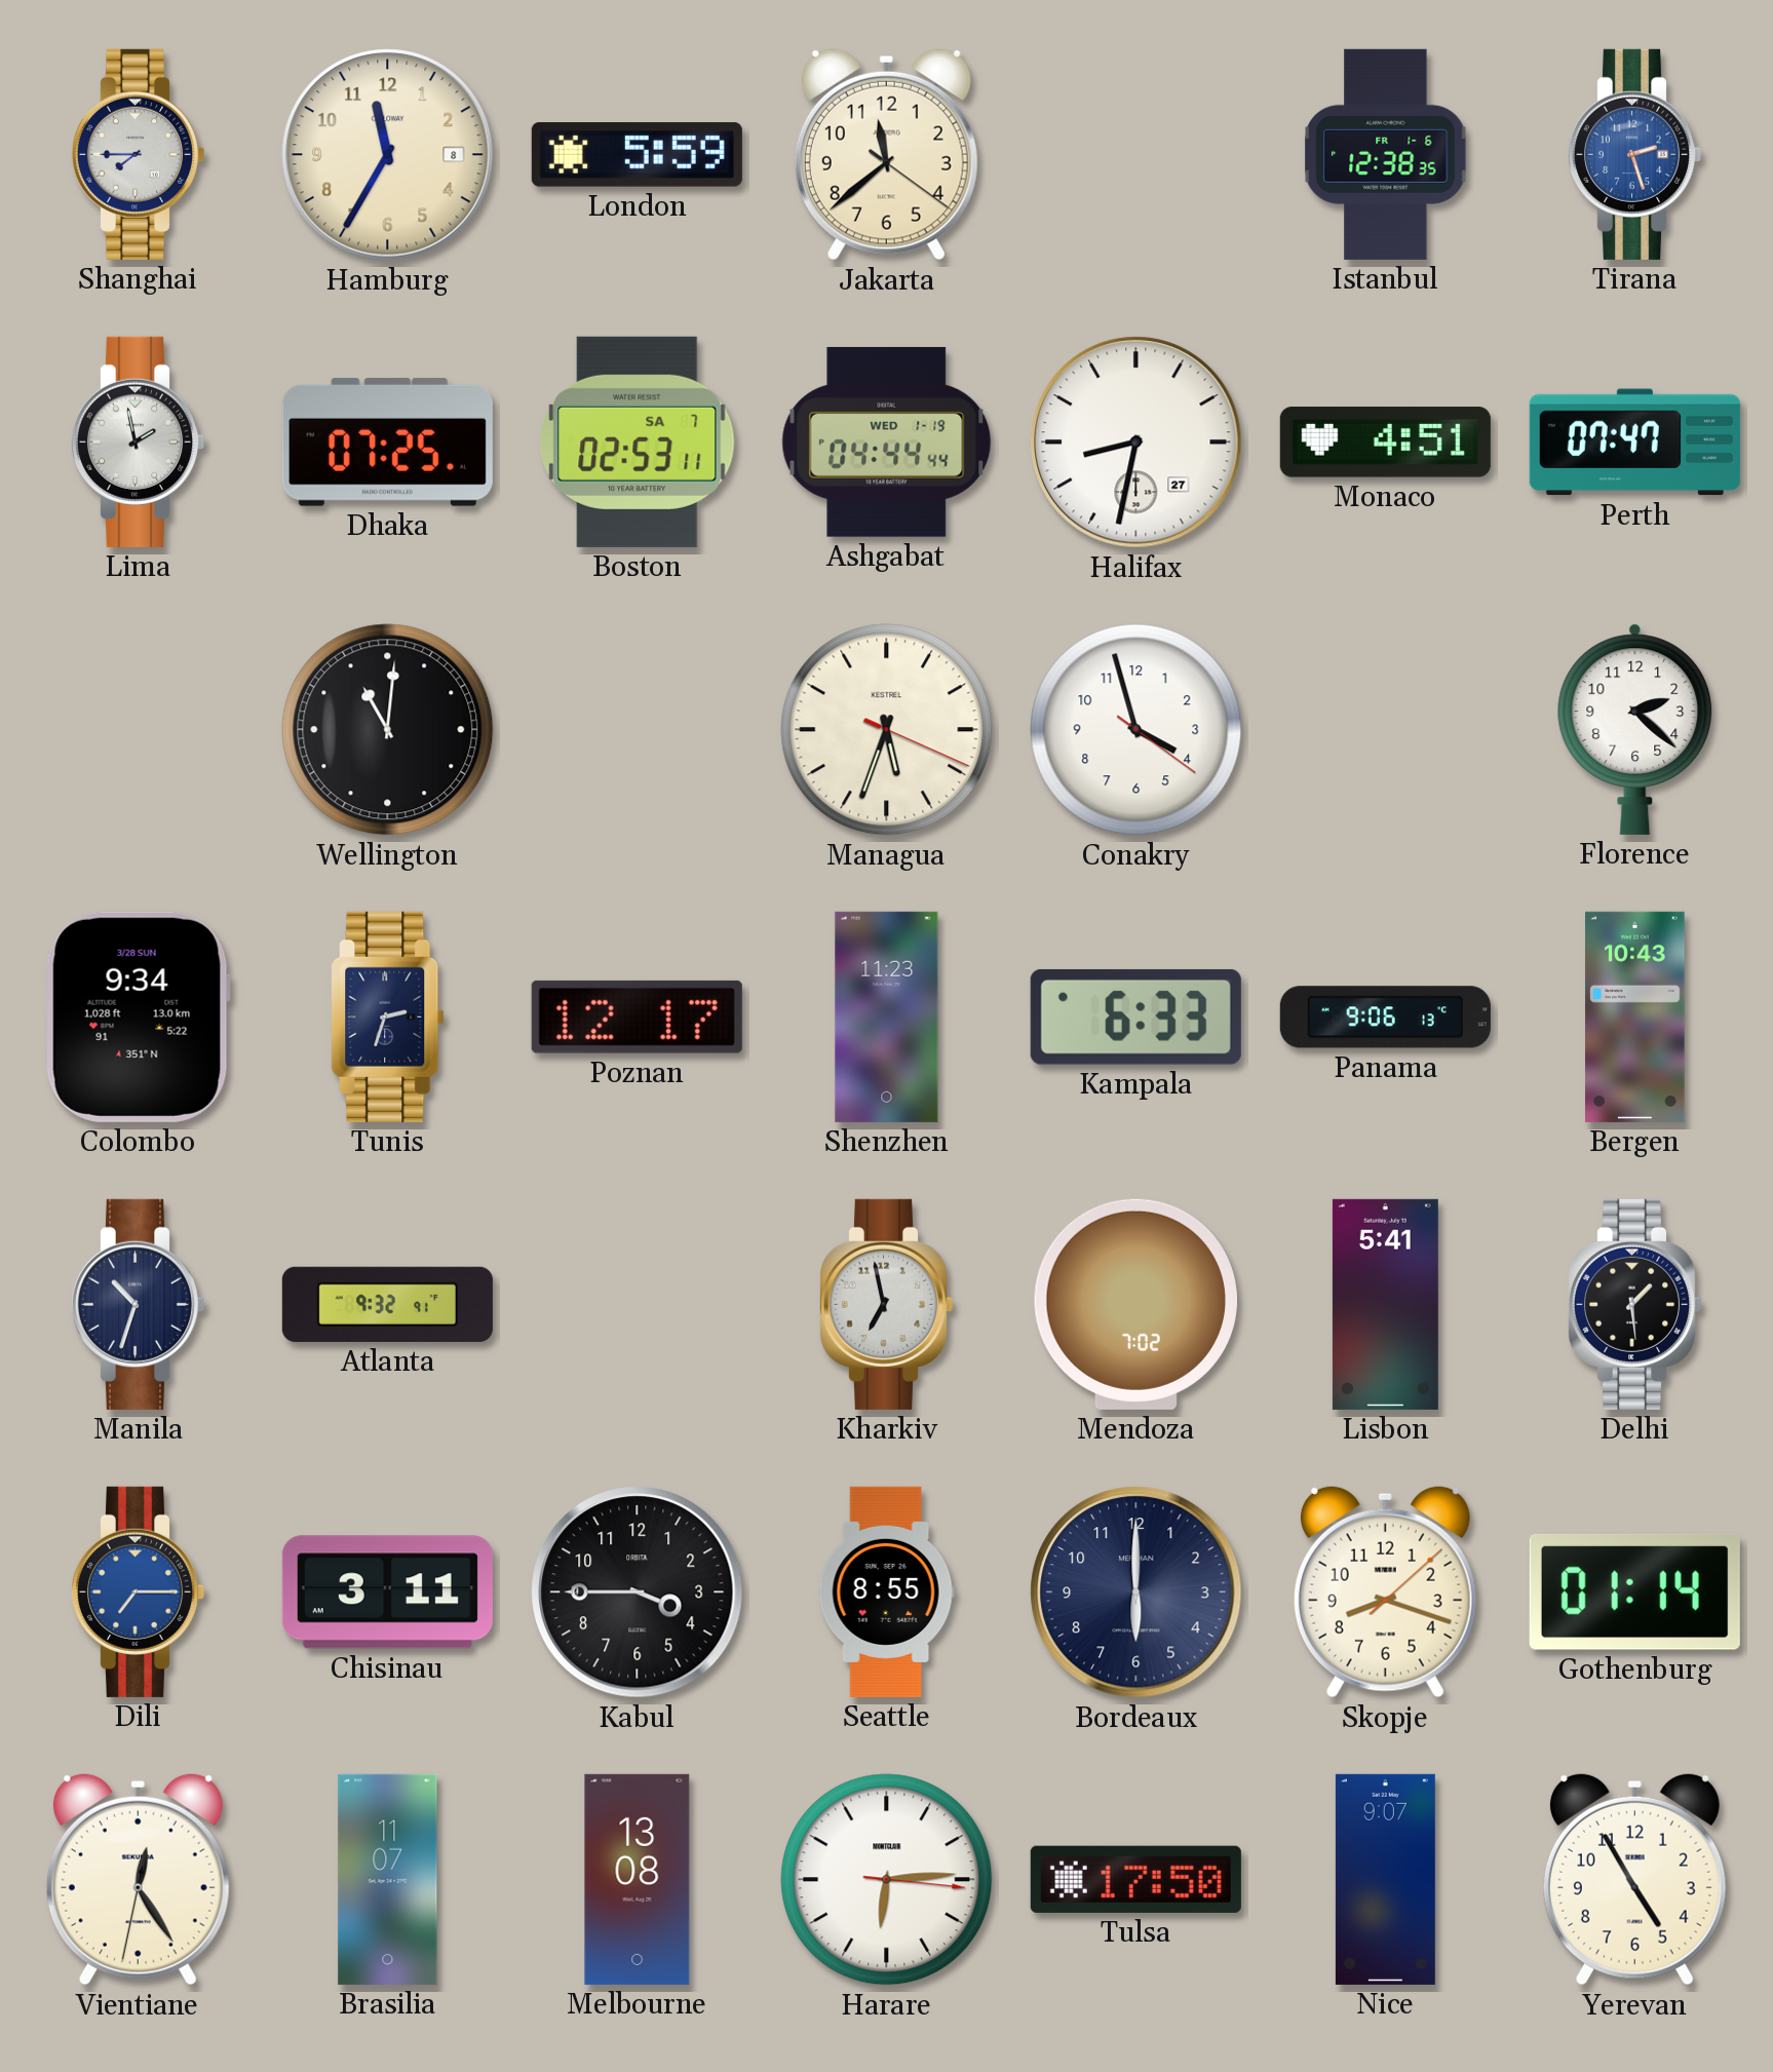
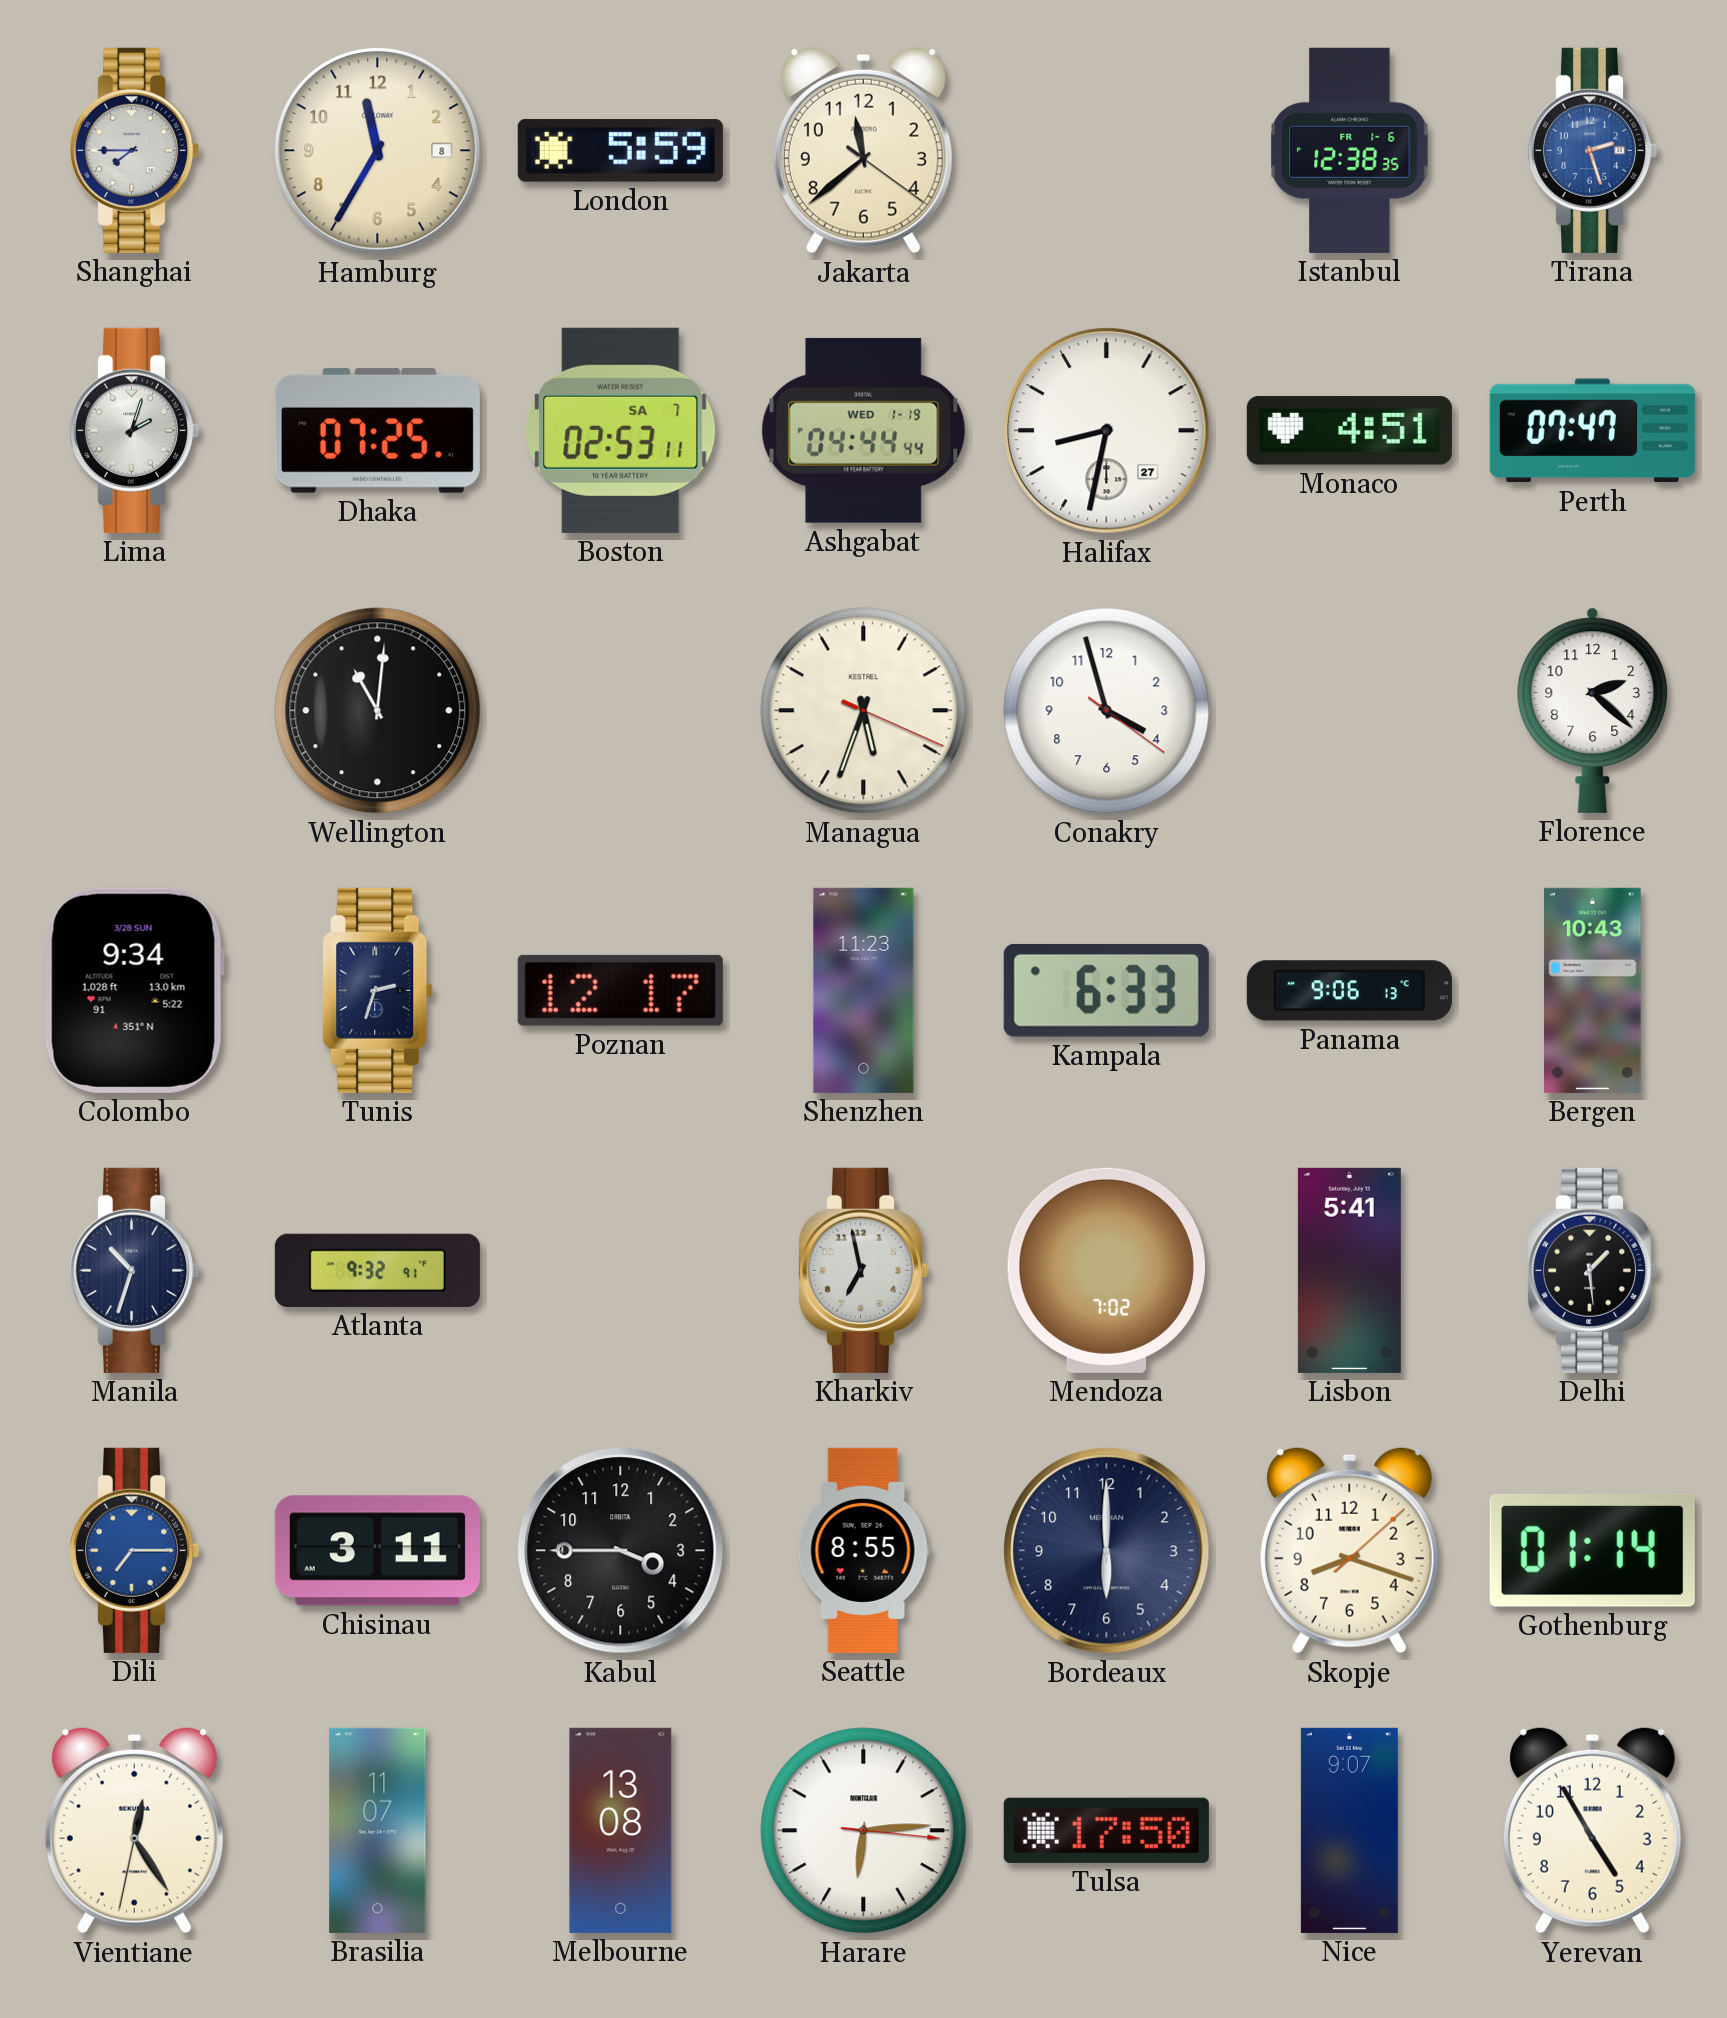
Lima: 1:58 -> 2:03
